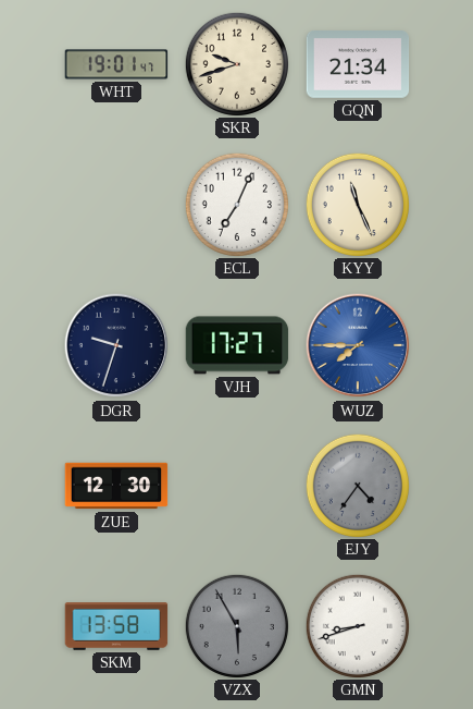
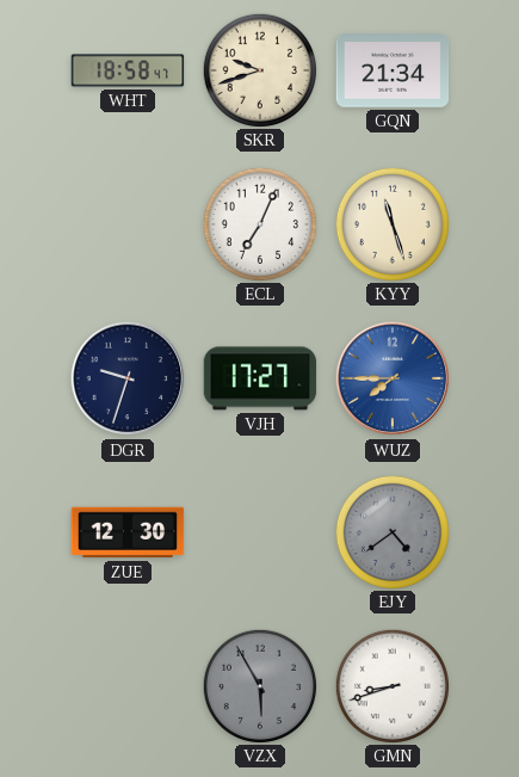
WHT: 19:01 -> 18:58
KYY: 11:26 -> 11:27
EJY: 4:36 -> 4:39
SKM: 13:58 -> none
